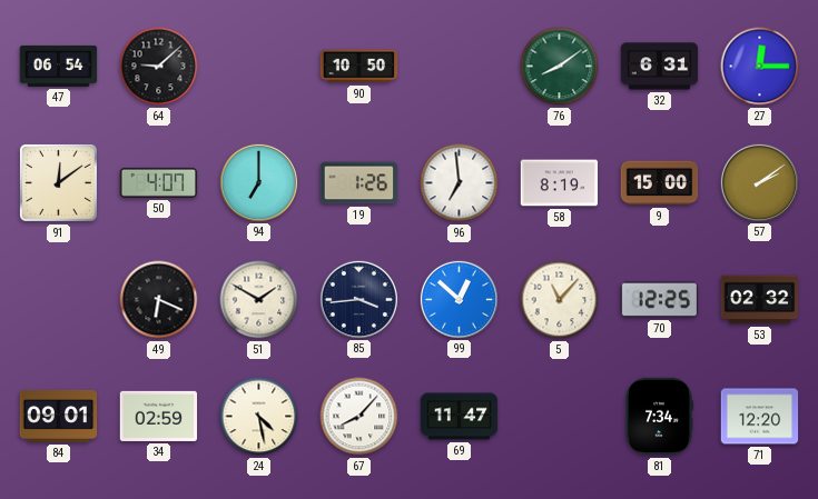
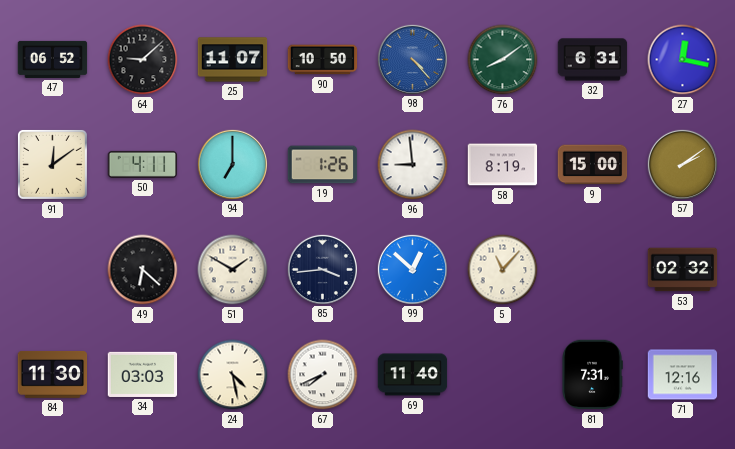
47: 06:54 -> 06:52
25: none -> 11:07
98: none -> 4:23
27: 12:15 -> 12:17
50: 4:07 -> 4:11
96: 6:59 -> 8:59
49: 6:19 -> 6:22
70: 12:25 -> none
84: 09:01 -> 11:30
34: 02:59 -> 03:03
67: 8:07 -> 7:41
69: 11:47 -> 11:40
81: 7:34 -> 7:31
71: 12:20 -> 12:16
